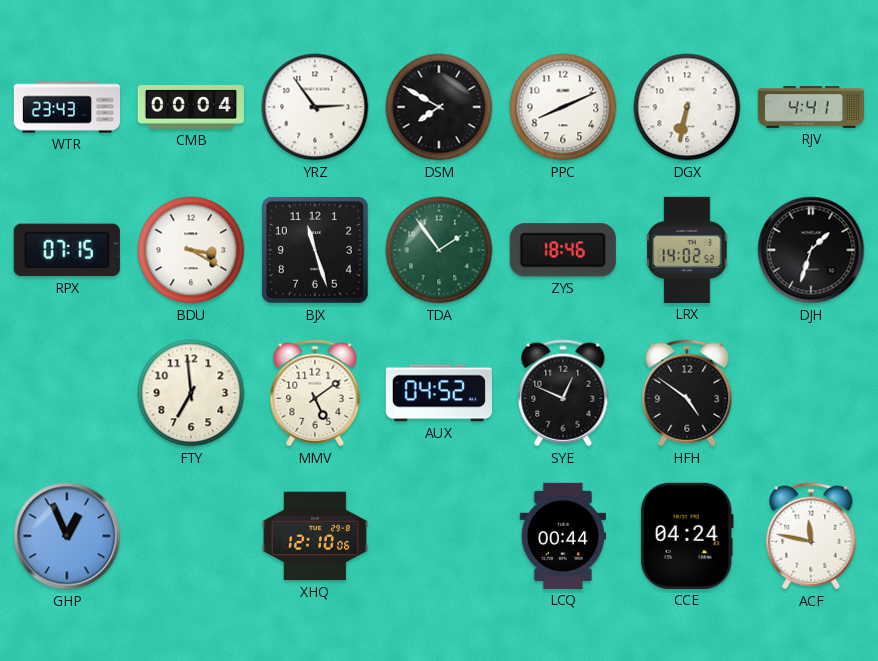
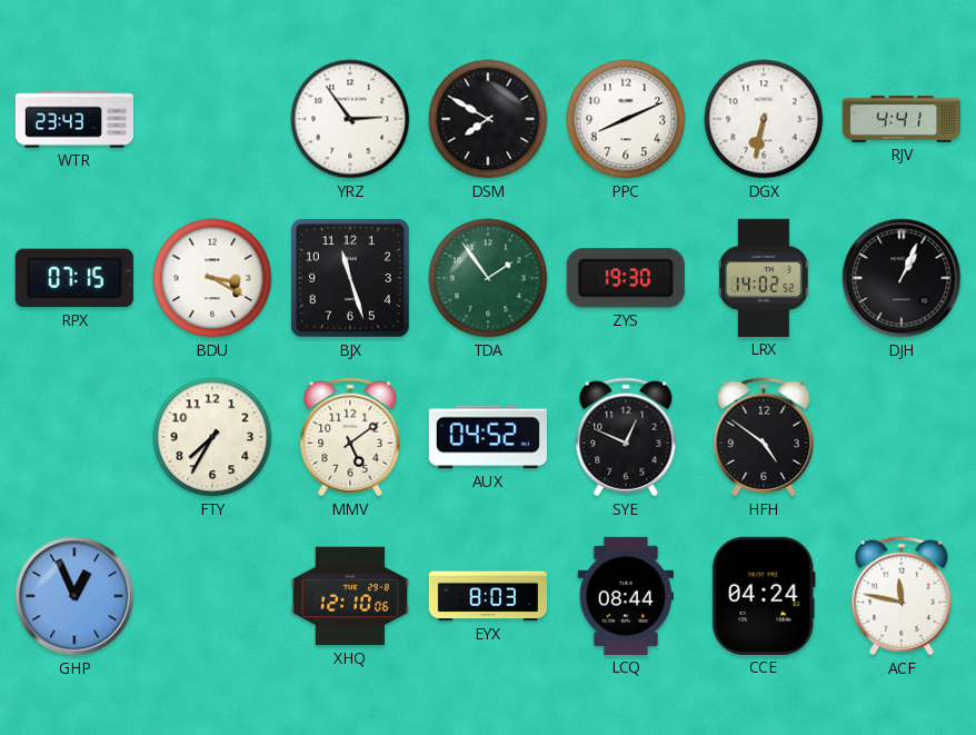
CMB: 00:04 -> none
ZYS: 18:46 -> 19:30
DJH: 1:33 -> 1:04
FTY: 6:59 -> 7:35
EYX: none -> 8:03
LCQ: 00:44 -> 08:44
